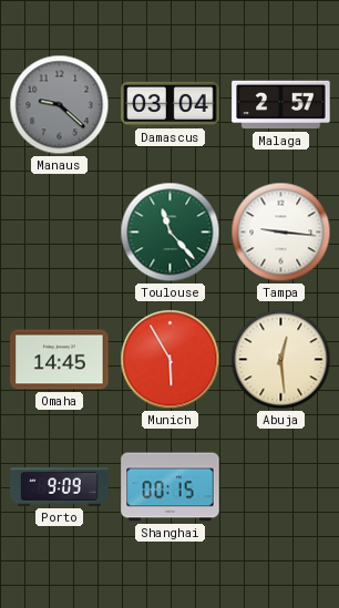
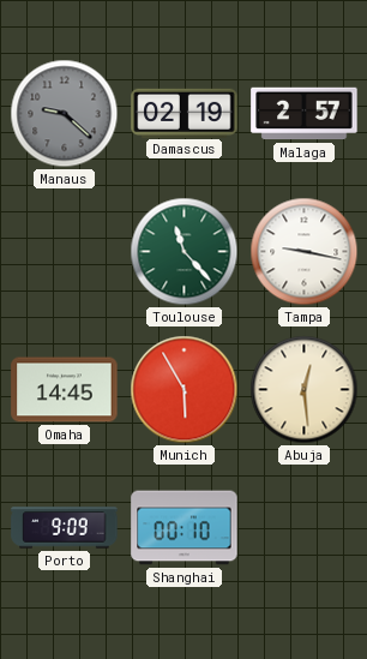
Damascus: 03:04 -> 02:19
Tampa: 9:16 -> 9:17
Shanghai: 00:15 -> 00:10
